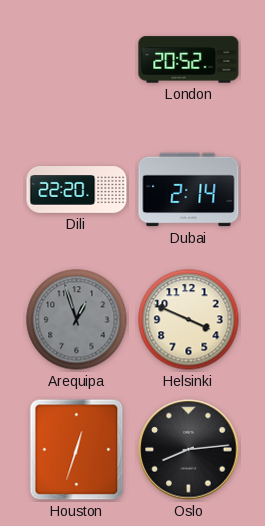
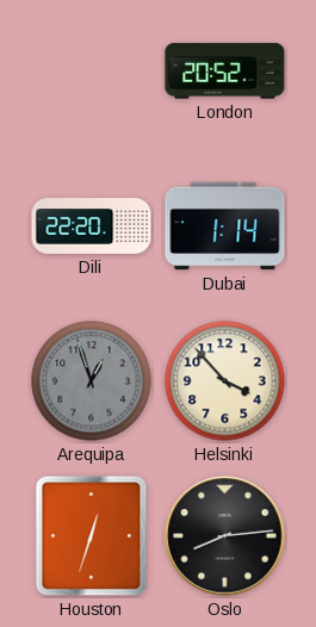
Dubai: 2:14 -> 1:14
Helsinki: 3:49 -> 3:53
